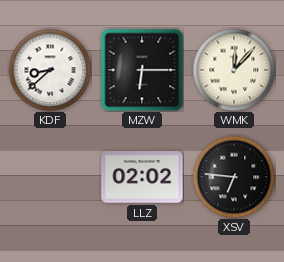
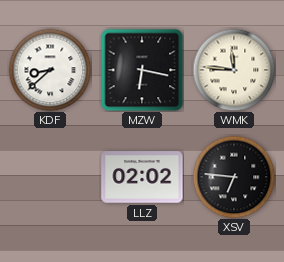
MZW: 6:15 -> 6:17
WMK: 12:07 -> 11:46
